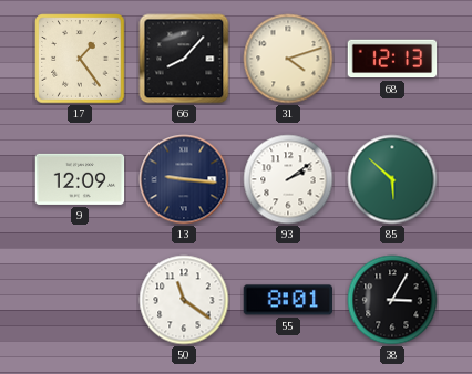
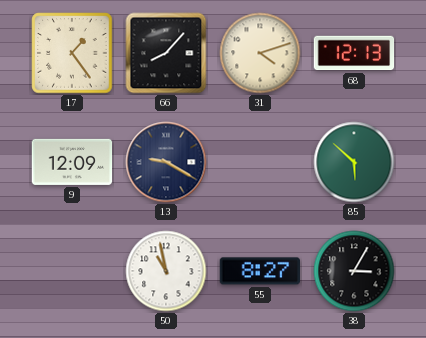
13: 9:16 -> 9:20
93: 2:09 -> none
50: 11:21 -> 10:58
55: 8:01 -> 8:27
